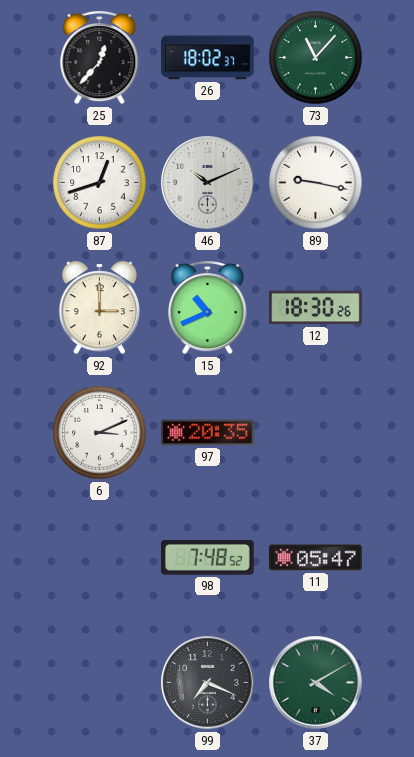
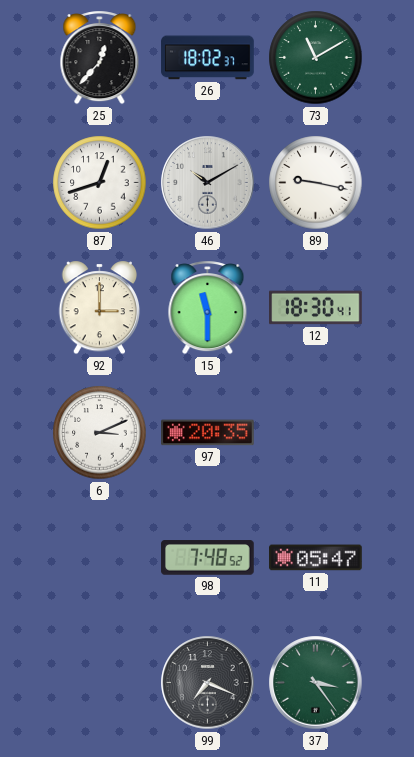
73: 11:07 -> 11:10
46: 10:11 -> 10:10
15: 10:41 -> 11:30
12: 18:30:26 -> 18:30:41
37: 4:10 -> 3:24
